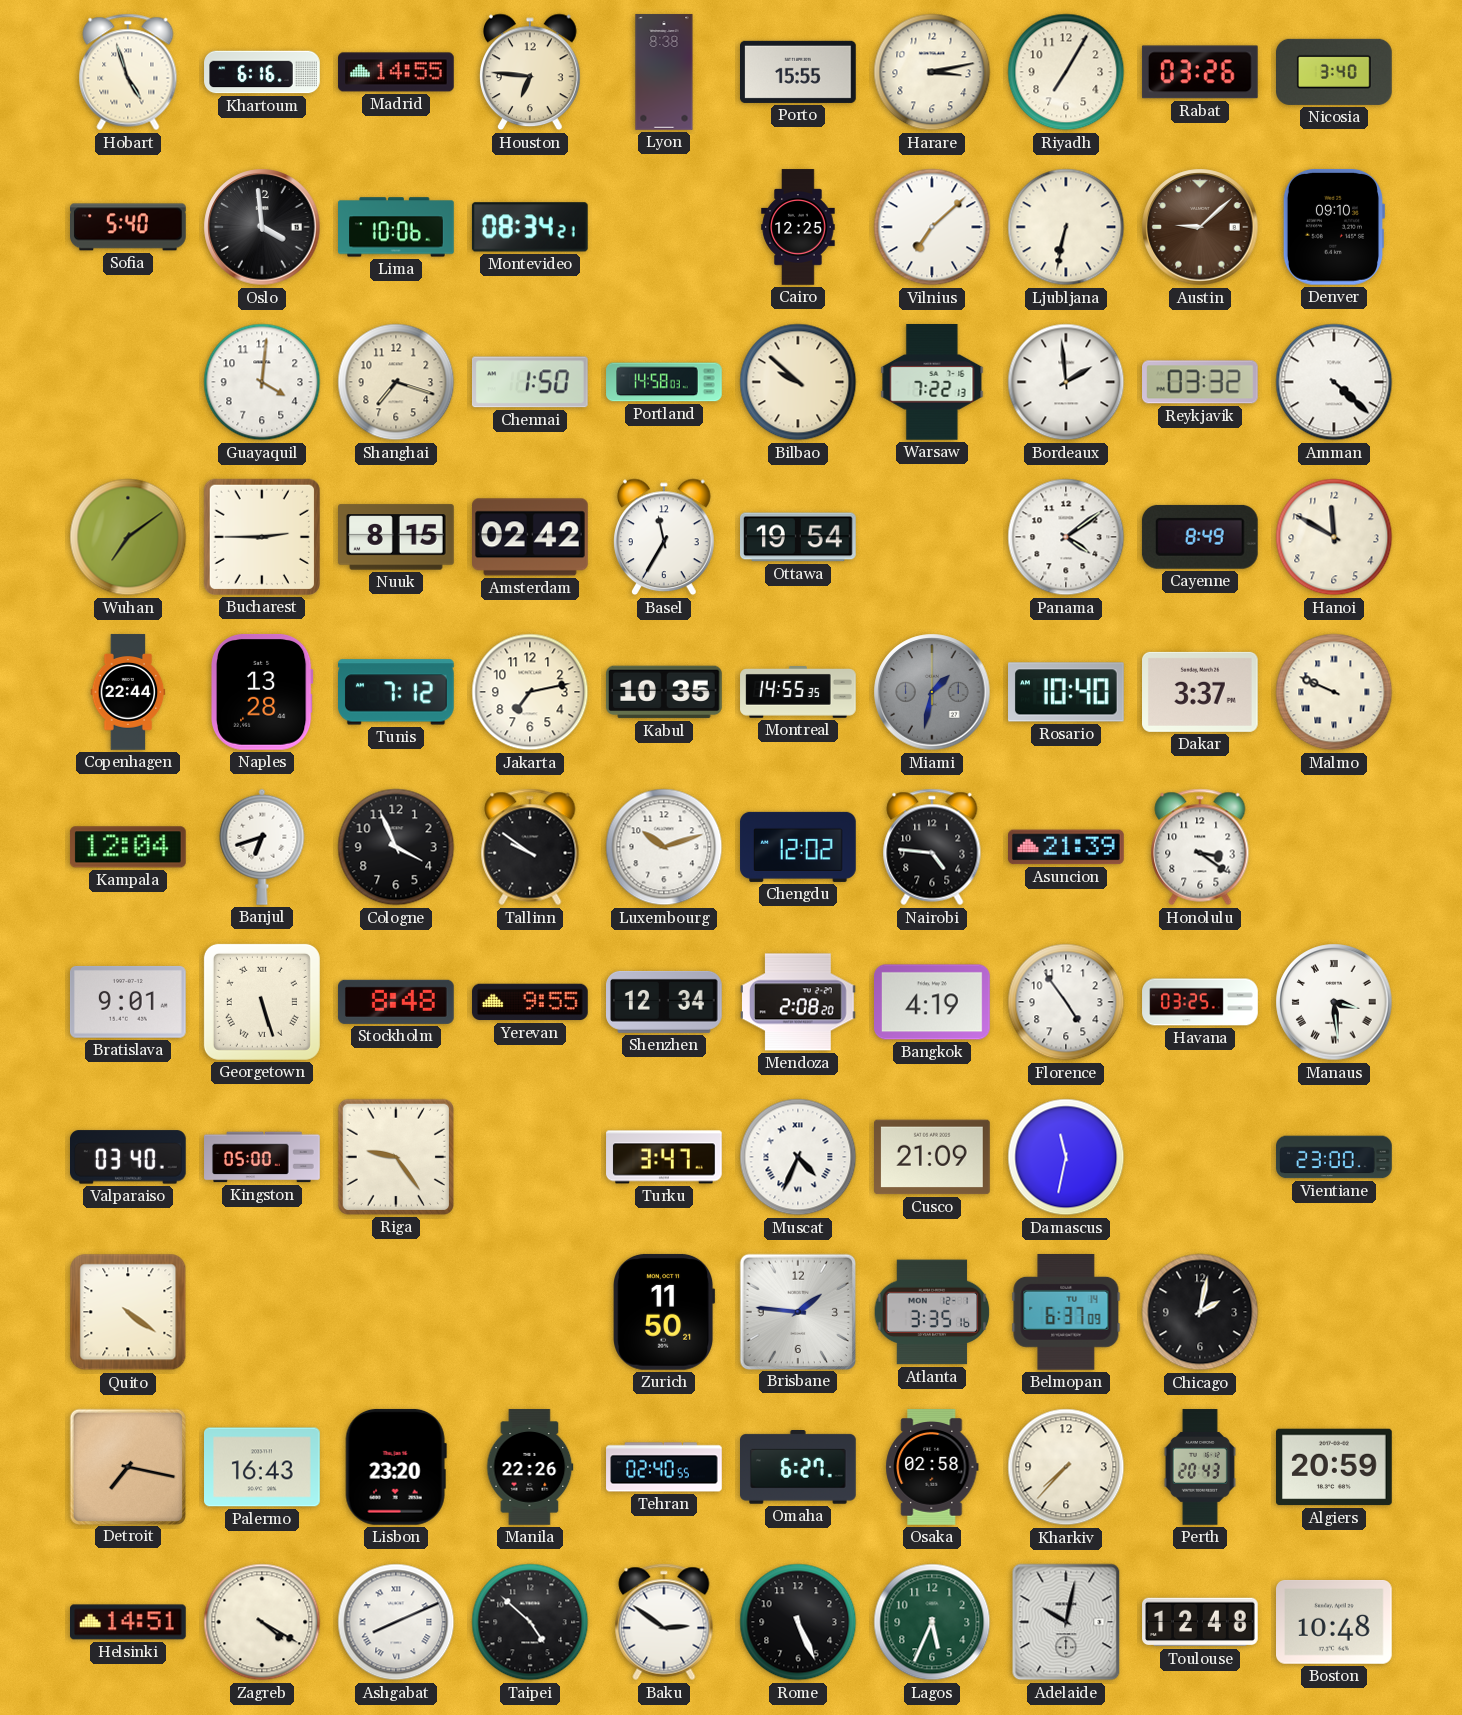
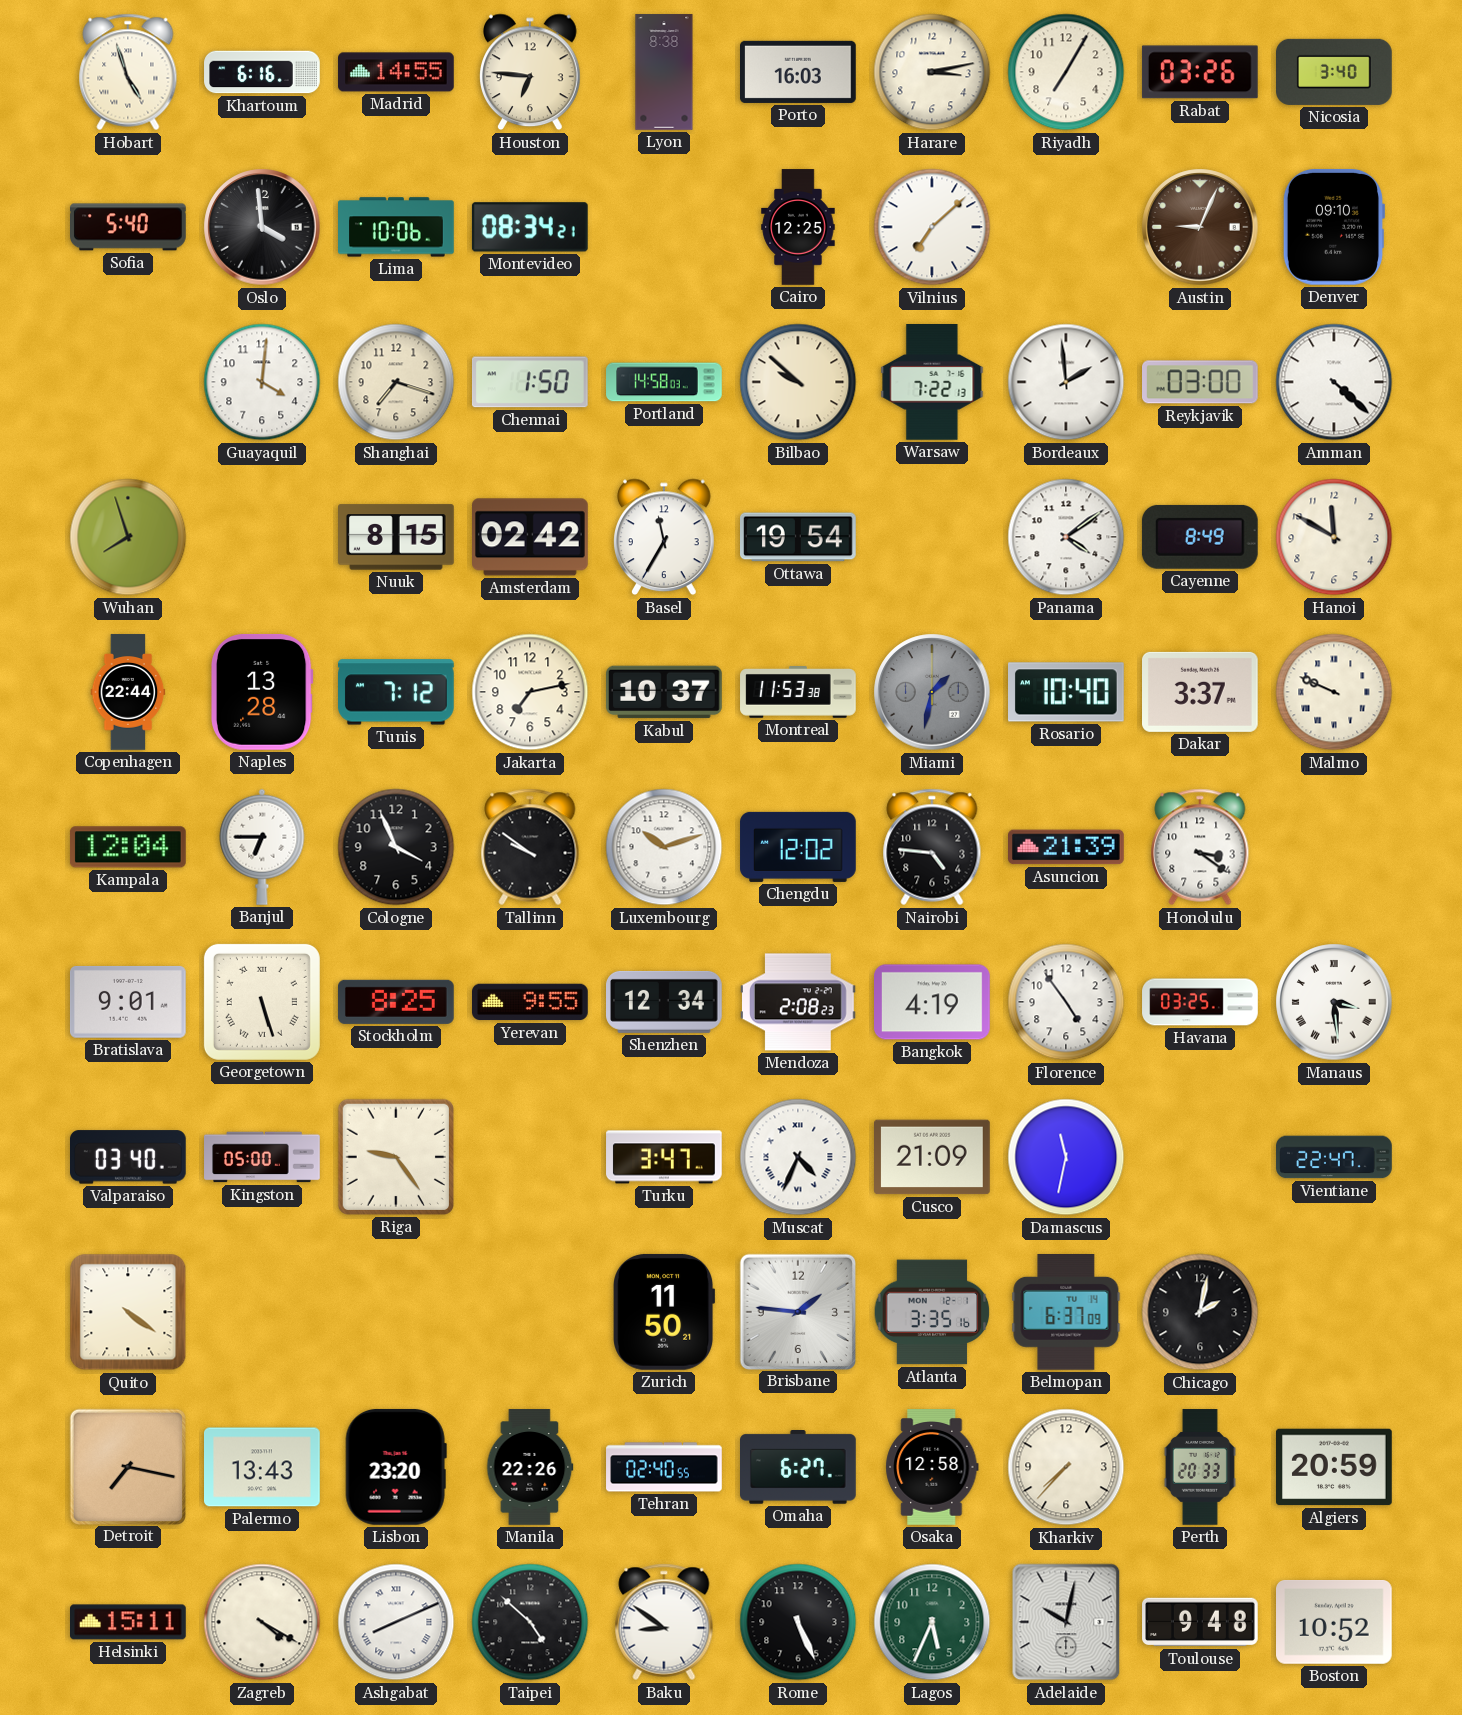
Porto: 15:55 -> 16:03
Ljubljana: 6:32 -> none
Austin: 9:08 -> 9:04
Reykjavik: 03:32 -> 03:00
Wuhan: 7:09 -> 7:57
Bucharest: 2:45 -> none
Kabul: 10:35 -> 10:37
Montreal: 14:55 -> 11:53
Banjul: 6:42 -> 6:45
Stockholm: 8:48 -> 8:25
Mendoza: 2:08:20 -> 2:08:23
Vientiane: 23:00 -> 22:47
Palermo: 16:43 -> 13:43
Osaka: 02:58 -> 12:58
Perth: 20:43 -> 20:33
Helsinki: 14:51 -> 15:11
Baku: 2:51 -> 8:51
Toulouse: 12:48 -> 9:48
Boston: 10:48 -> 10:52
